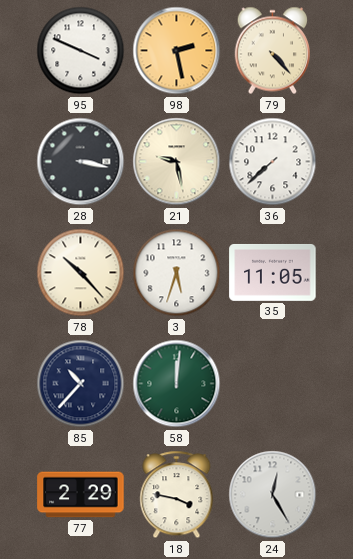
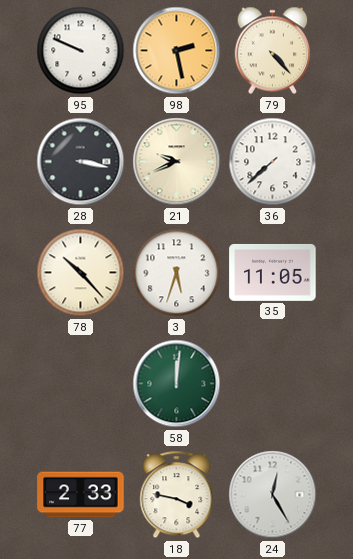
95: 3:49 -> 9:49
21: 9:28 -> 9:41
85: 10:37 -> none
77: 2:29 -> 2:33
